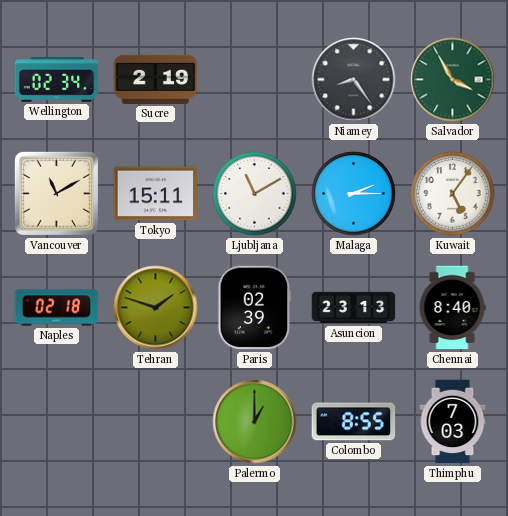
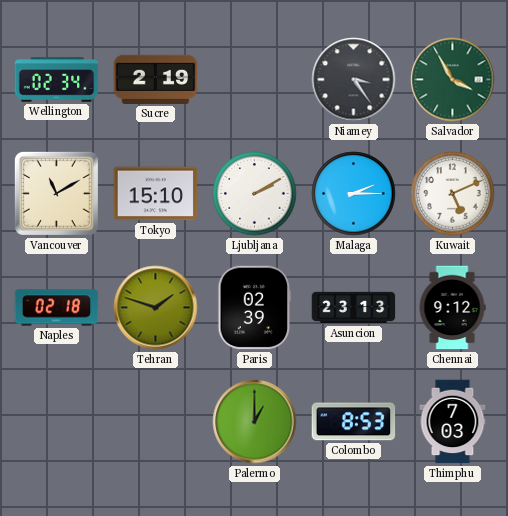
Niamey: 8:24 -> 3:24
Tokyo: 15:11 -> 15:10
Ljubljana: 11:10 -> 2:10
Kuwait: 5:06 -> 5:11
Chennai: 8:40 -> 9:12
Colombo: 8:55 -> 8:53
